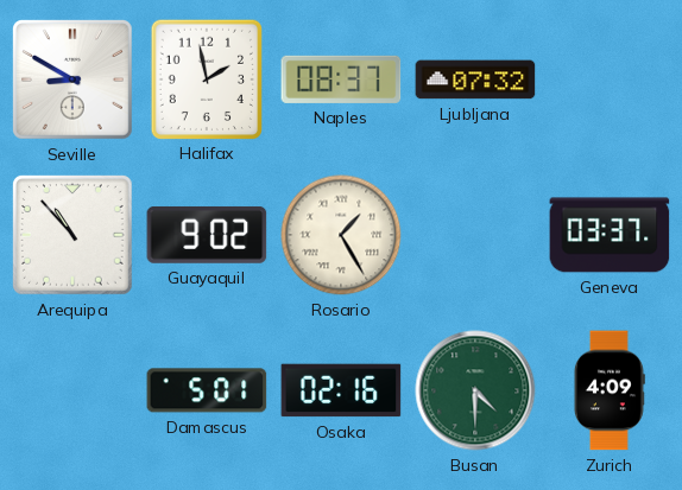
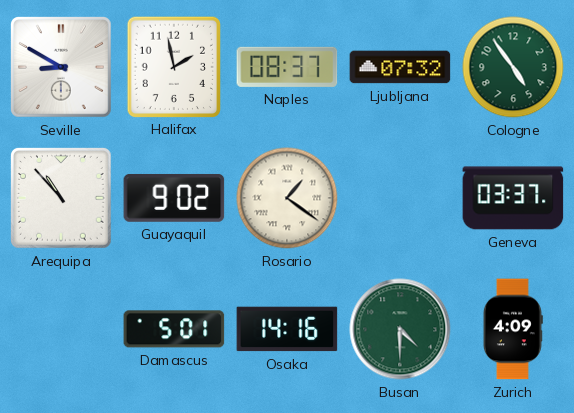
Cologne: none -> 4:54
Rosario: 1:25 -> 1:21
Osaka: 02:16 -> 14:16
